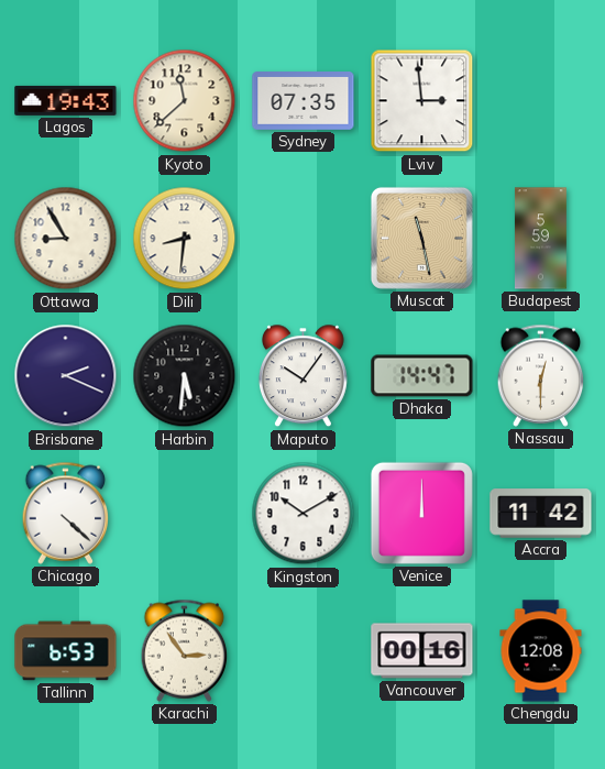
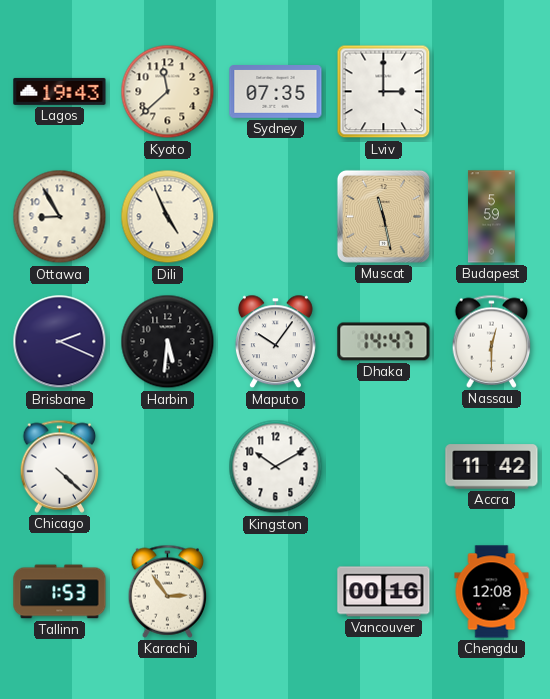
Lviv: 2:59 -> 3:00
Dili: 8:31 -> 4:56
Venice: 12:00 -> none
Tallinn: 6:53 -> 1:53
